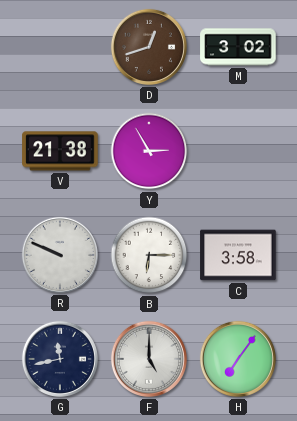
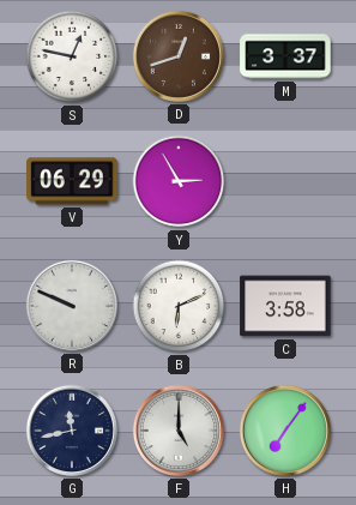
S: none -> 12:47
M: 3:02 -> 3:37
V: 21:38 -> 06:29
B: 6:15 -> 6:11
